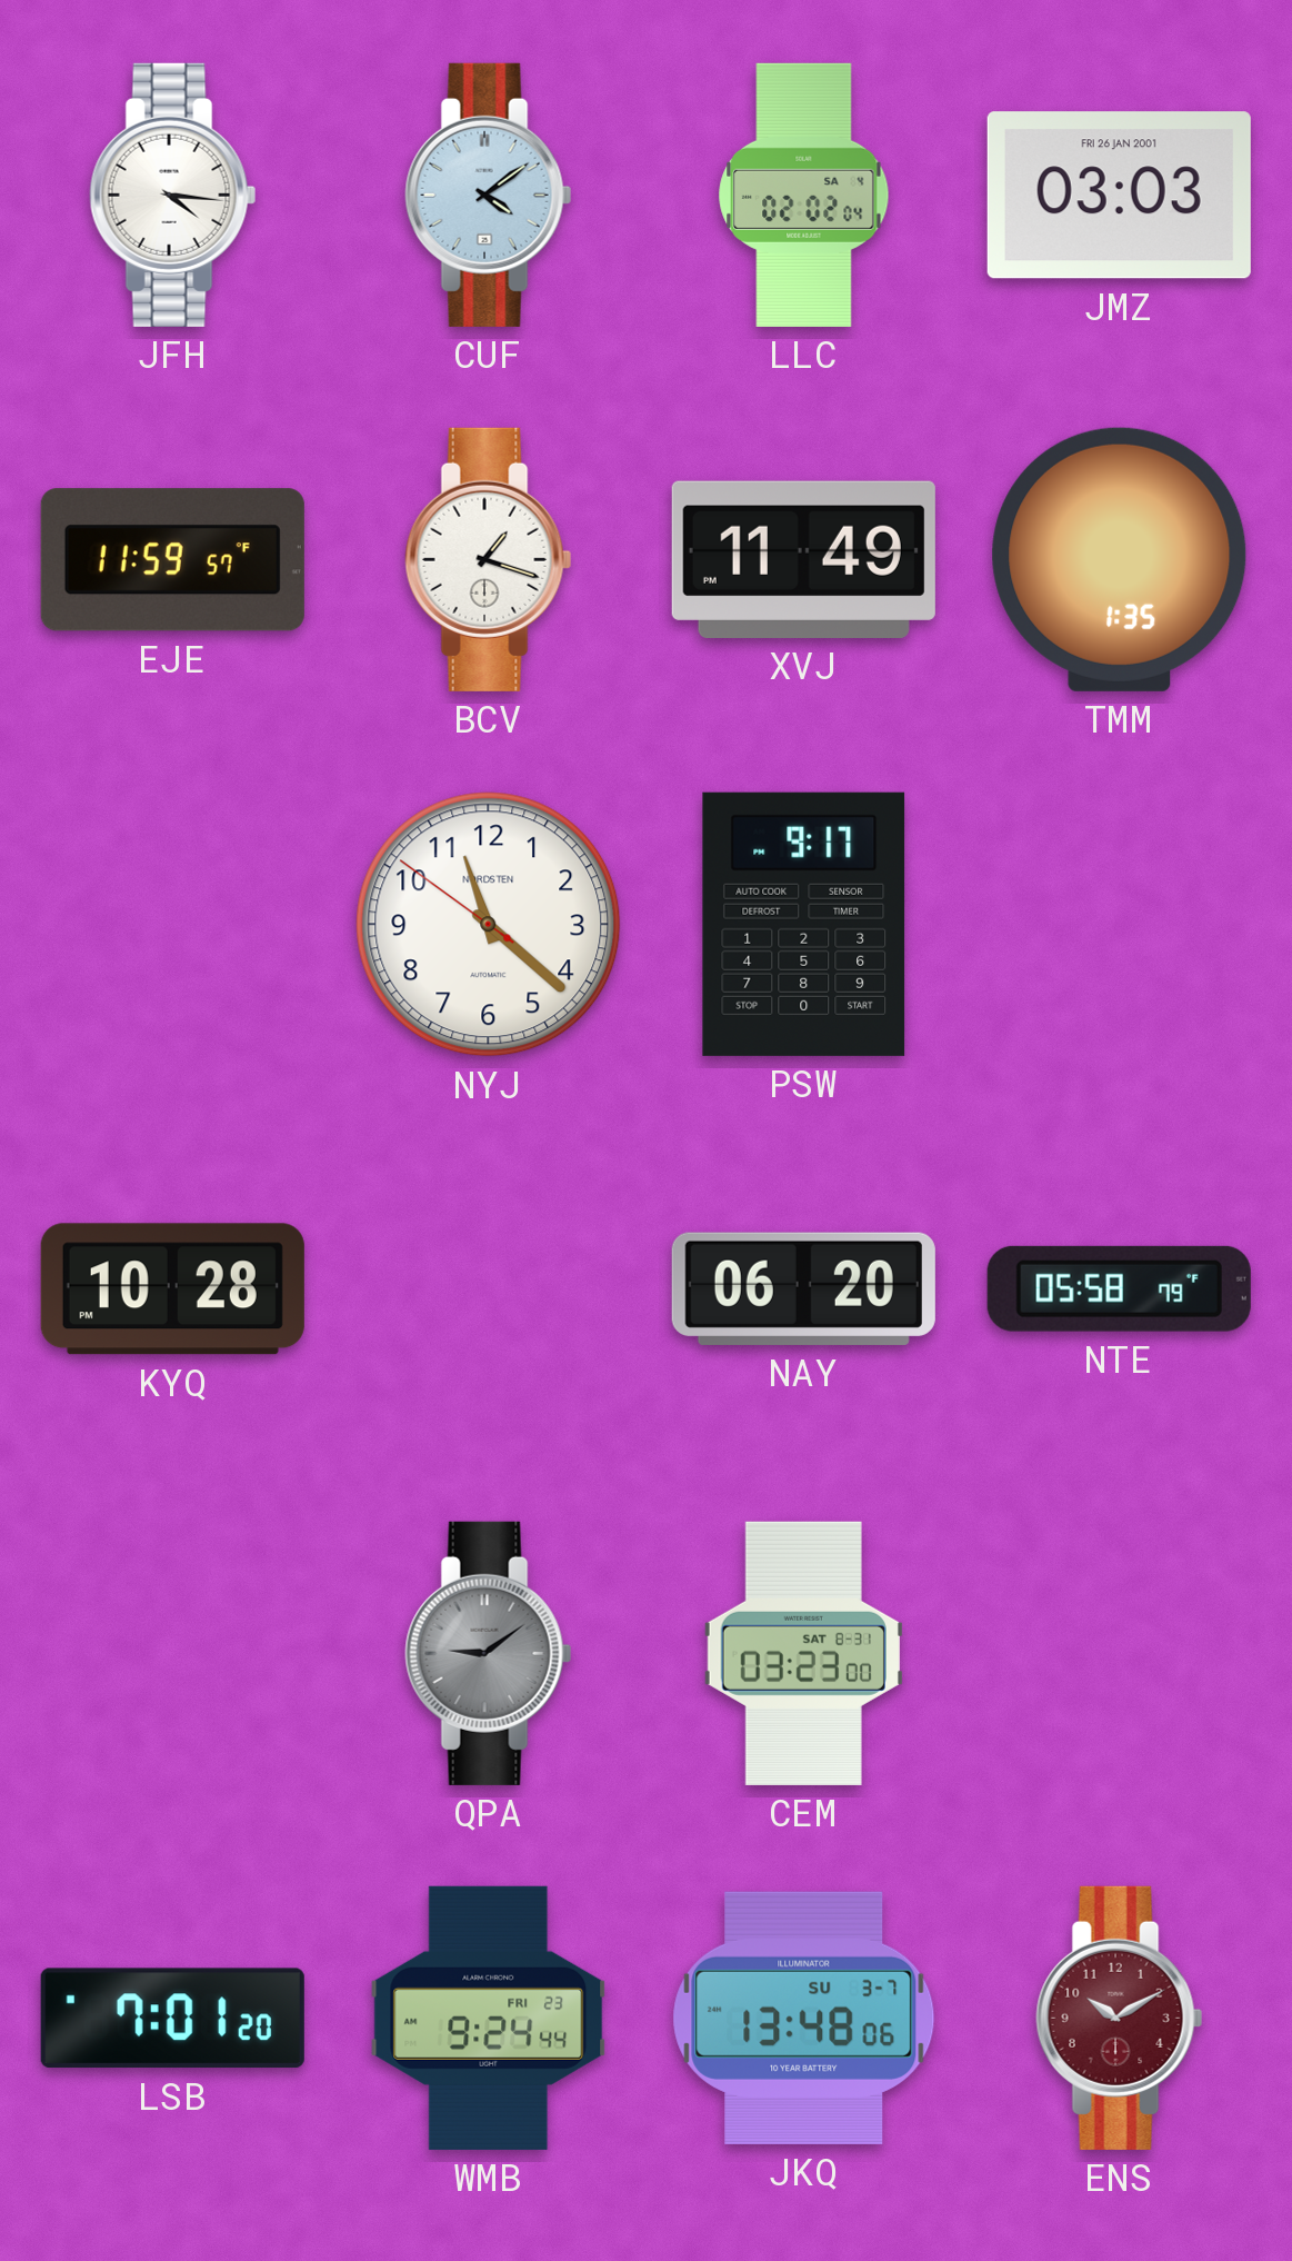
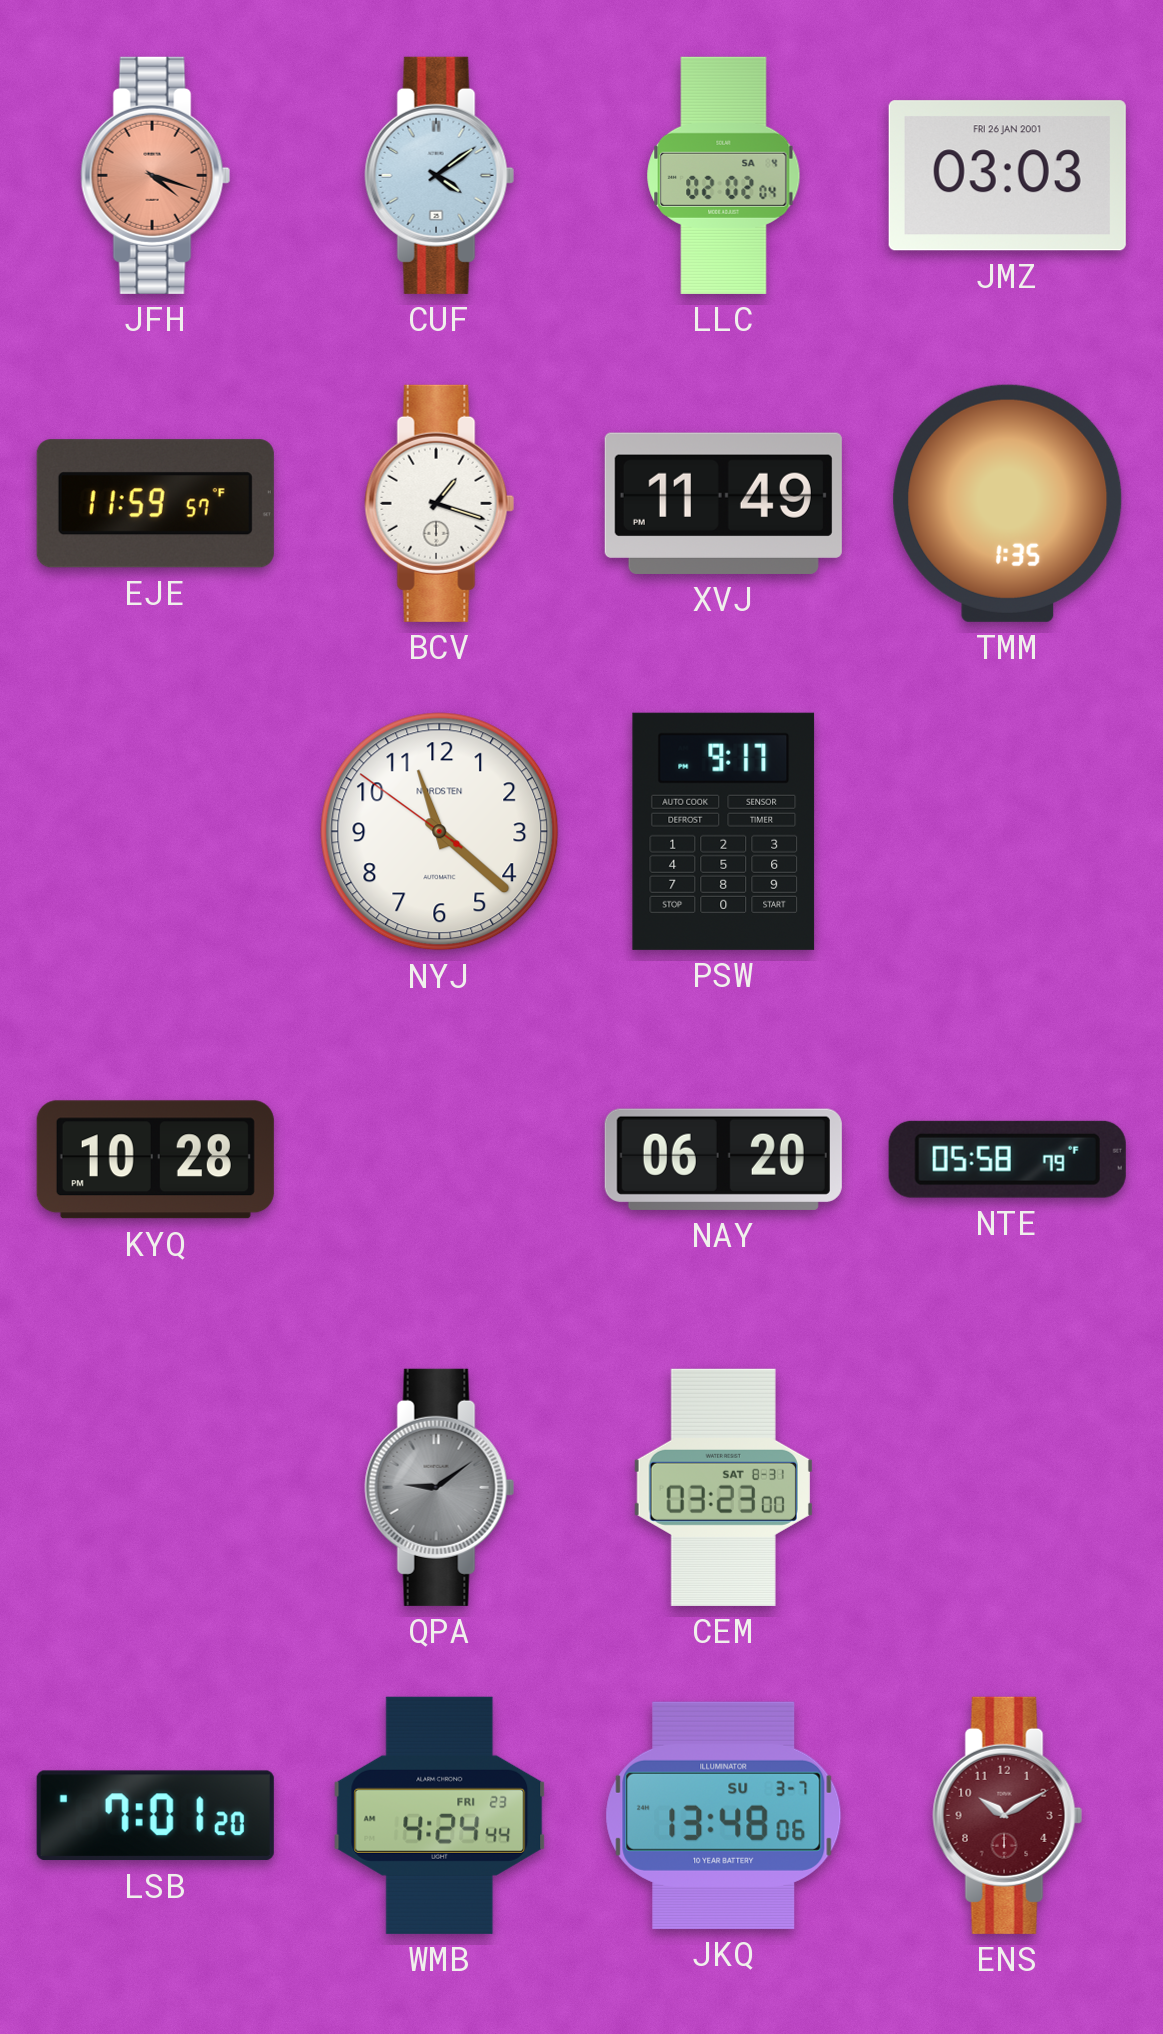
JFH: 4:16 -> 4:18
JFH dial: white -> salmon
WMB: 9:24 -> 4:24
